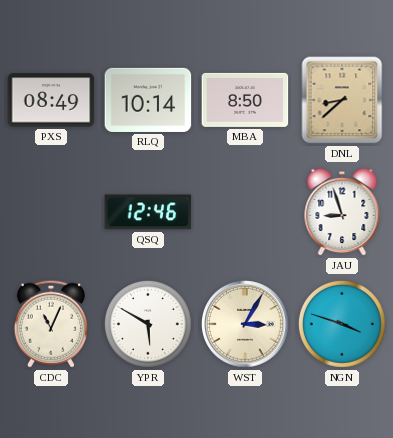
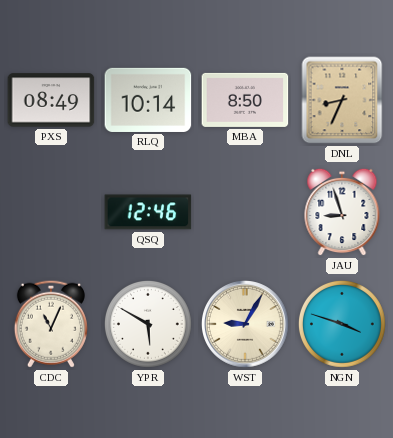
DNL: 8:38 -> 8:34
WST: 3:05 -> 9:05
